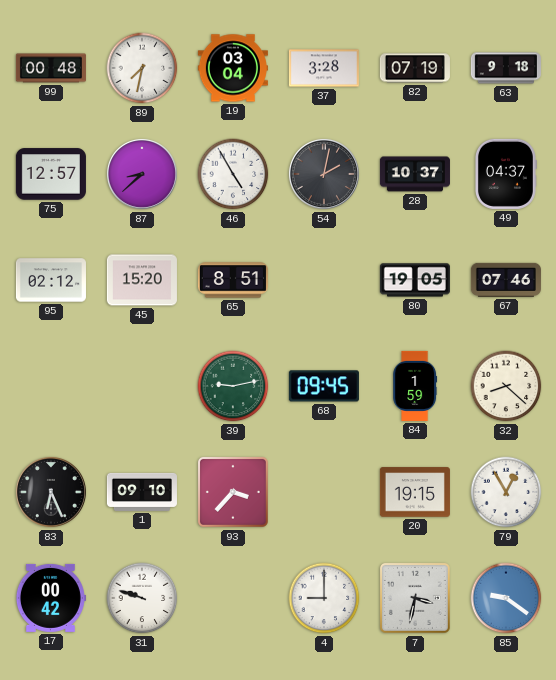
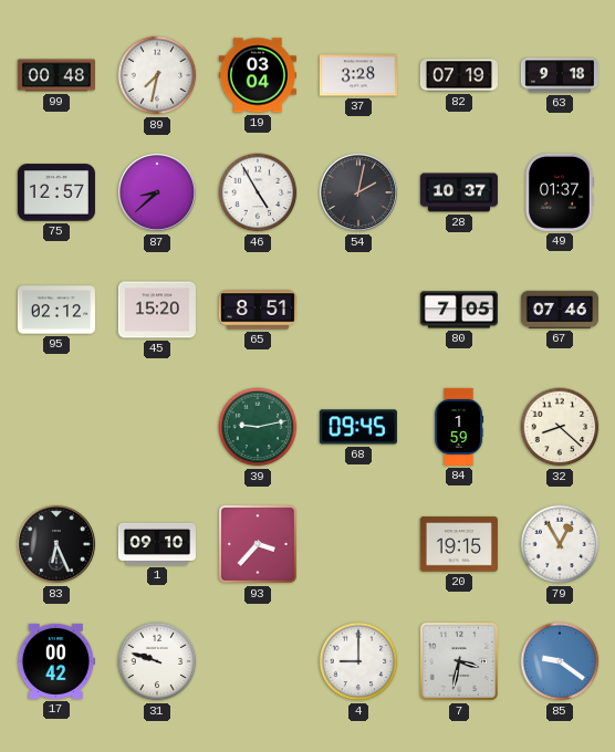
49: 04:37 -> 01:37
80: 19:05 -> 7:05
